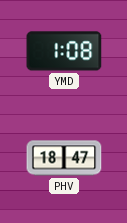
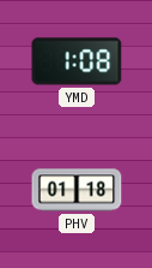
PHV: 18:47 -> 01:18
